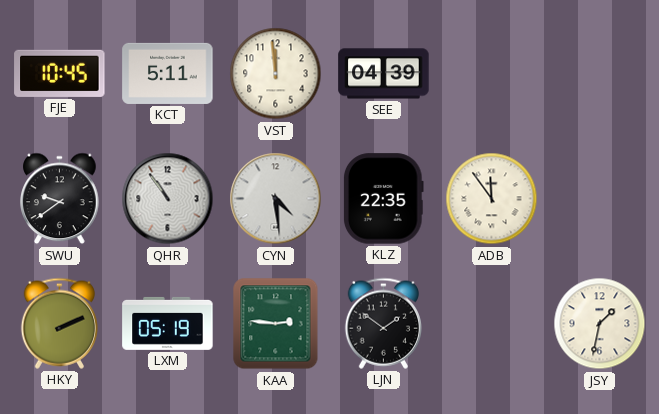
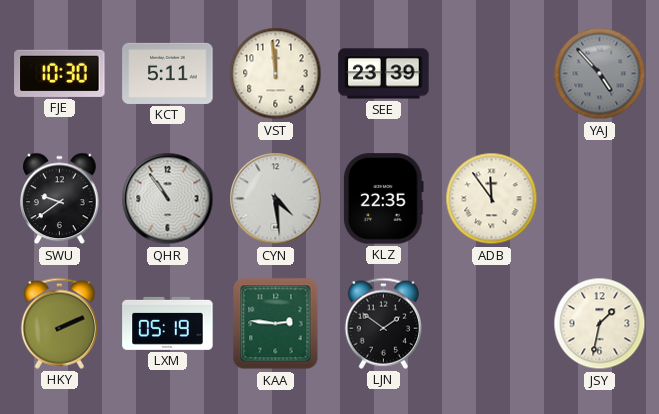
FJE: 10:45 -> 10:30
SEE: 04:39 -> 23:39
YAJ: none -> 4:53
